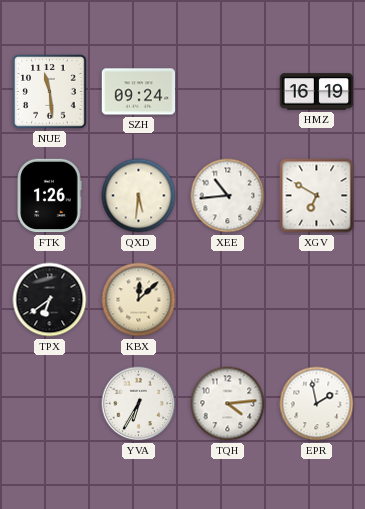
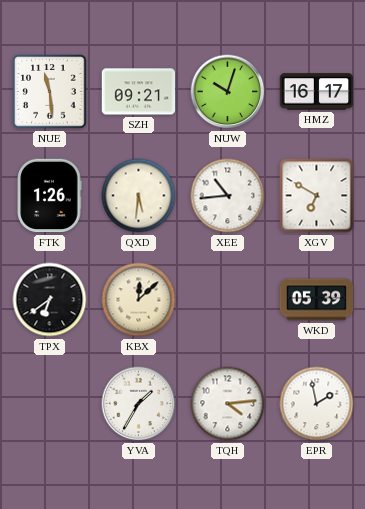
SZH: 09:24 -> 09:21
NUW: none -> 10:03
HMZ: 16:19 -> 16:17
WKD: none -> 05:39
YVA: 6:35 -> 1:35
